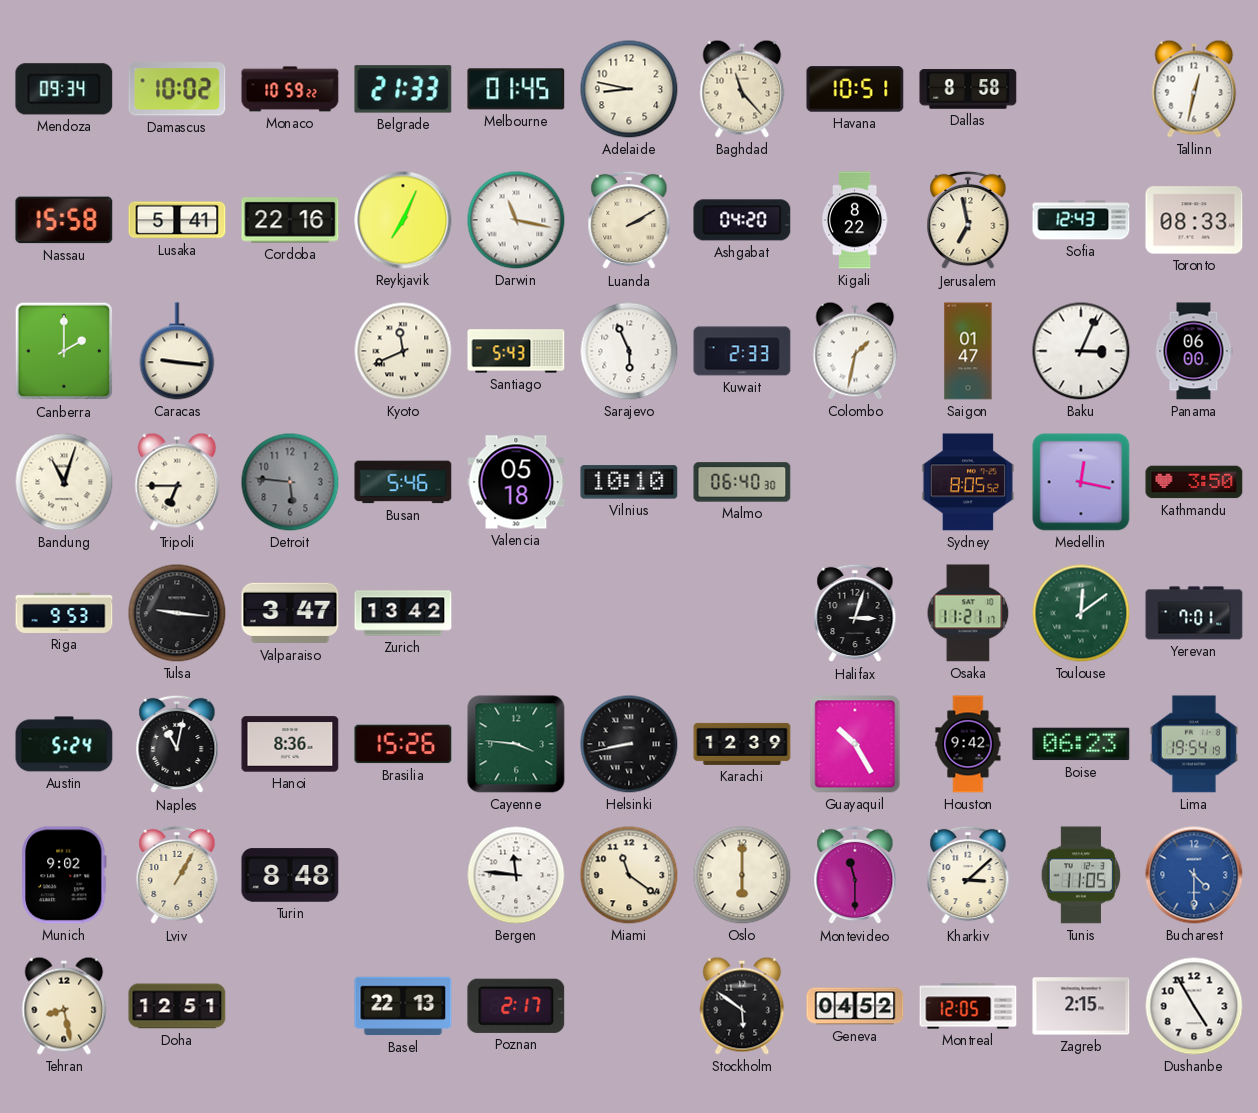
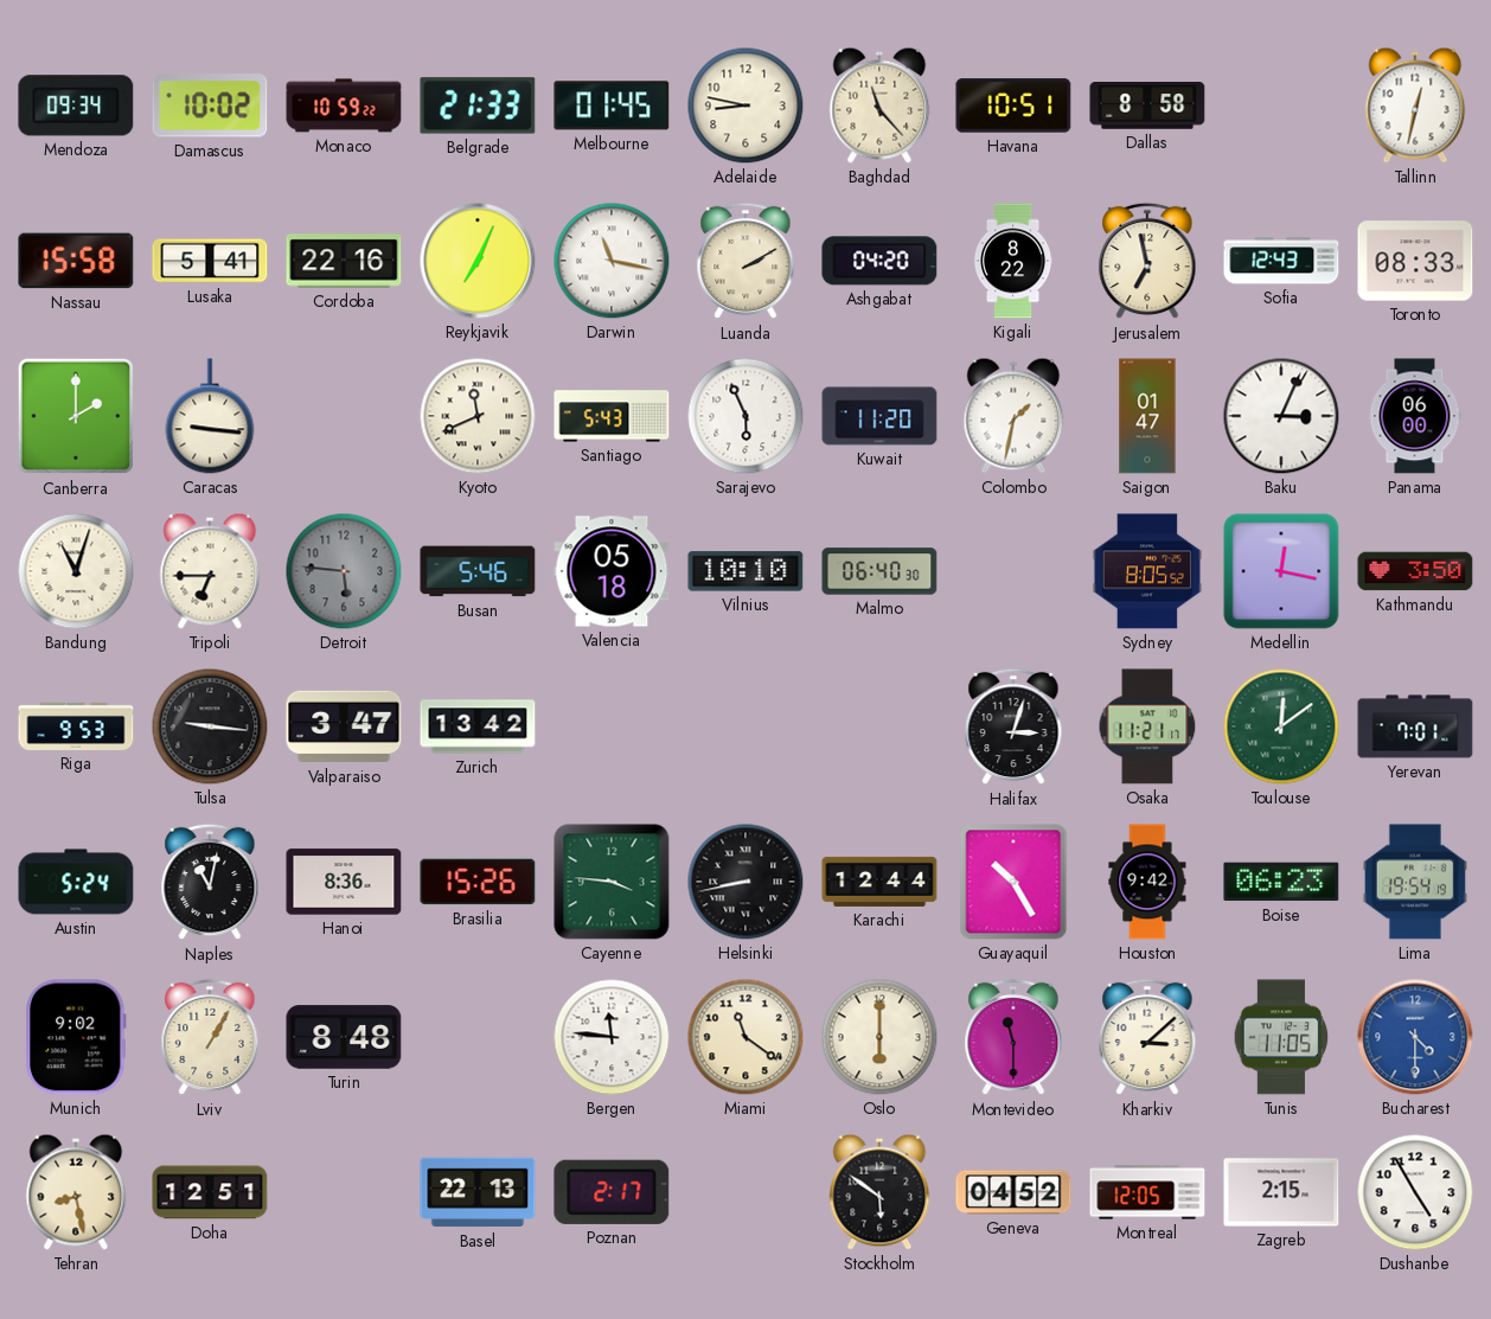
Kuwait: 2:33 -> 11:20
Karachi: 12:39 -> 12:44
